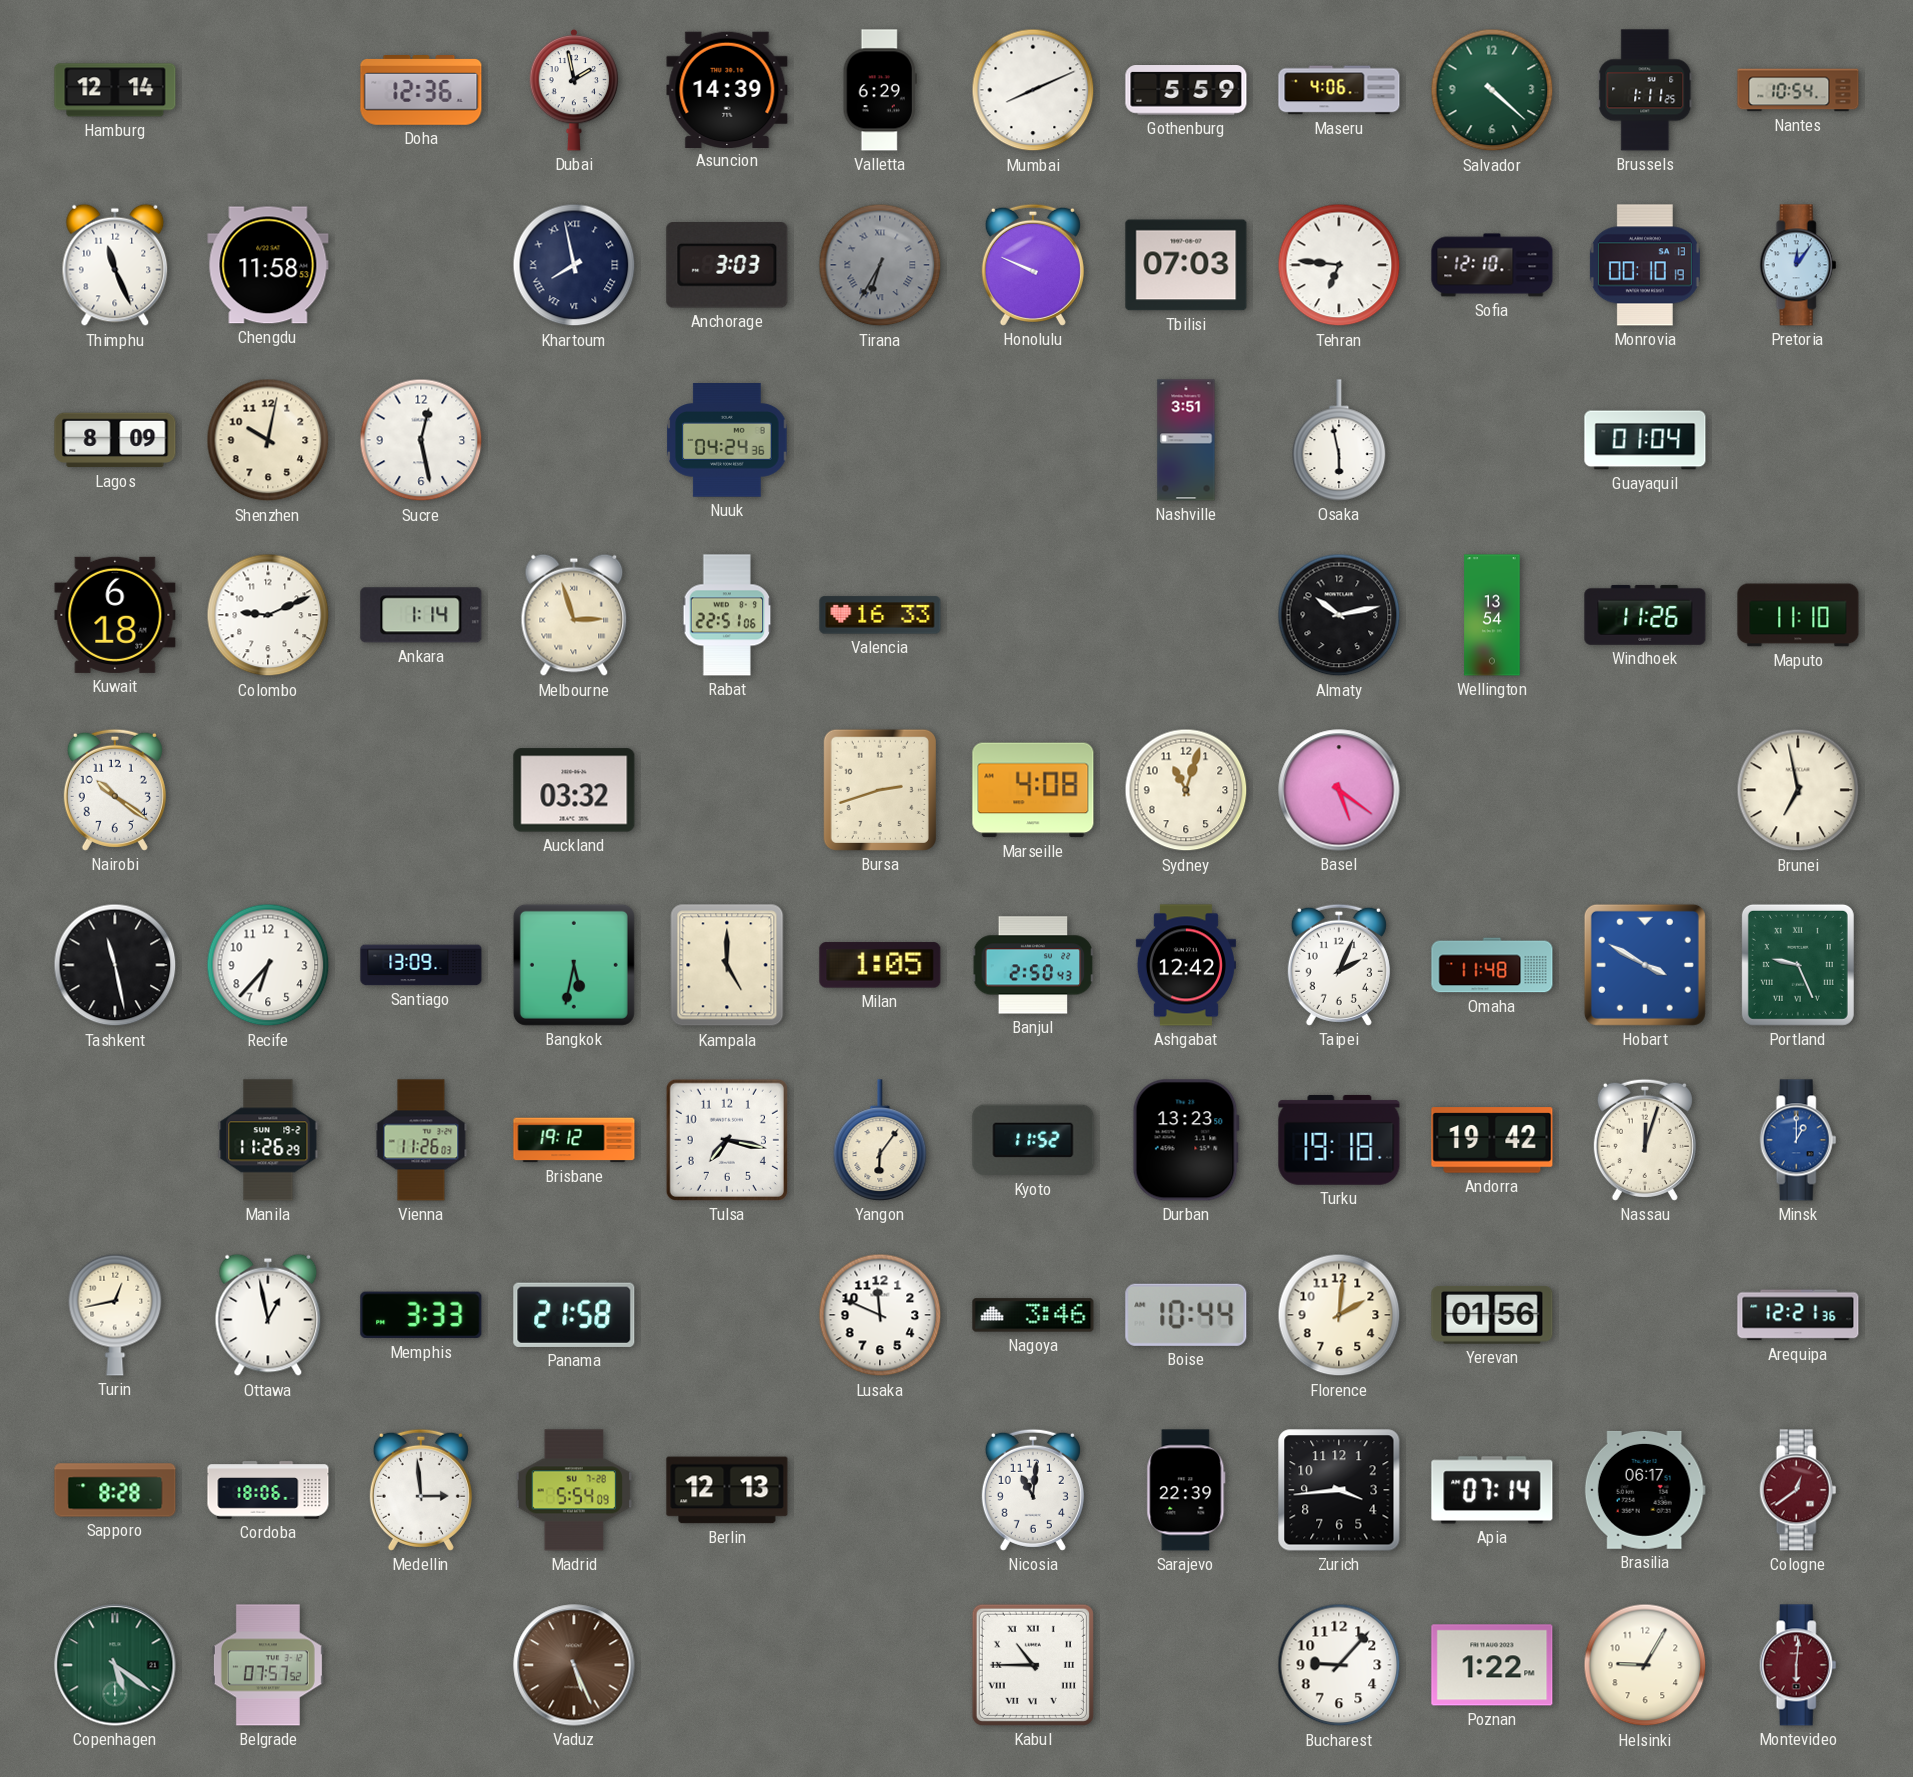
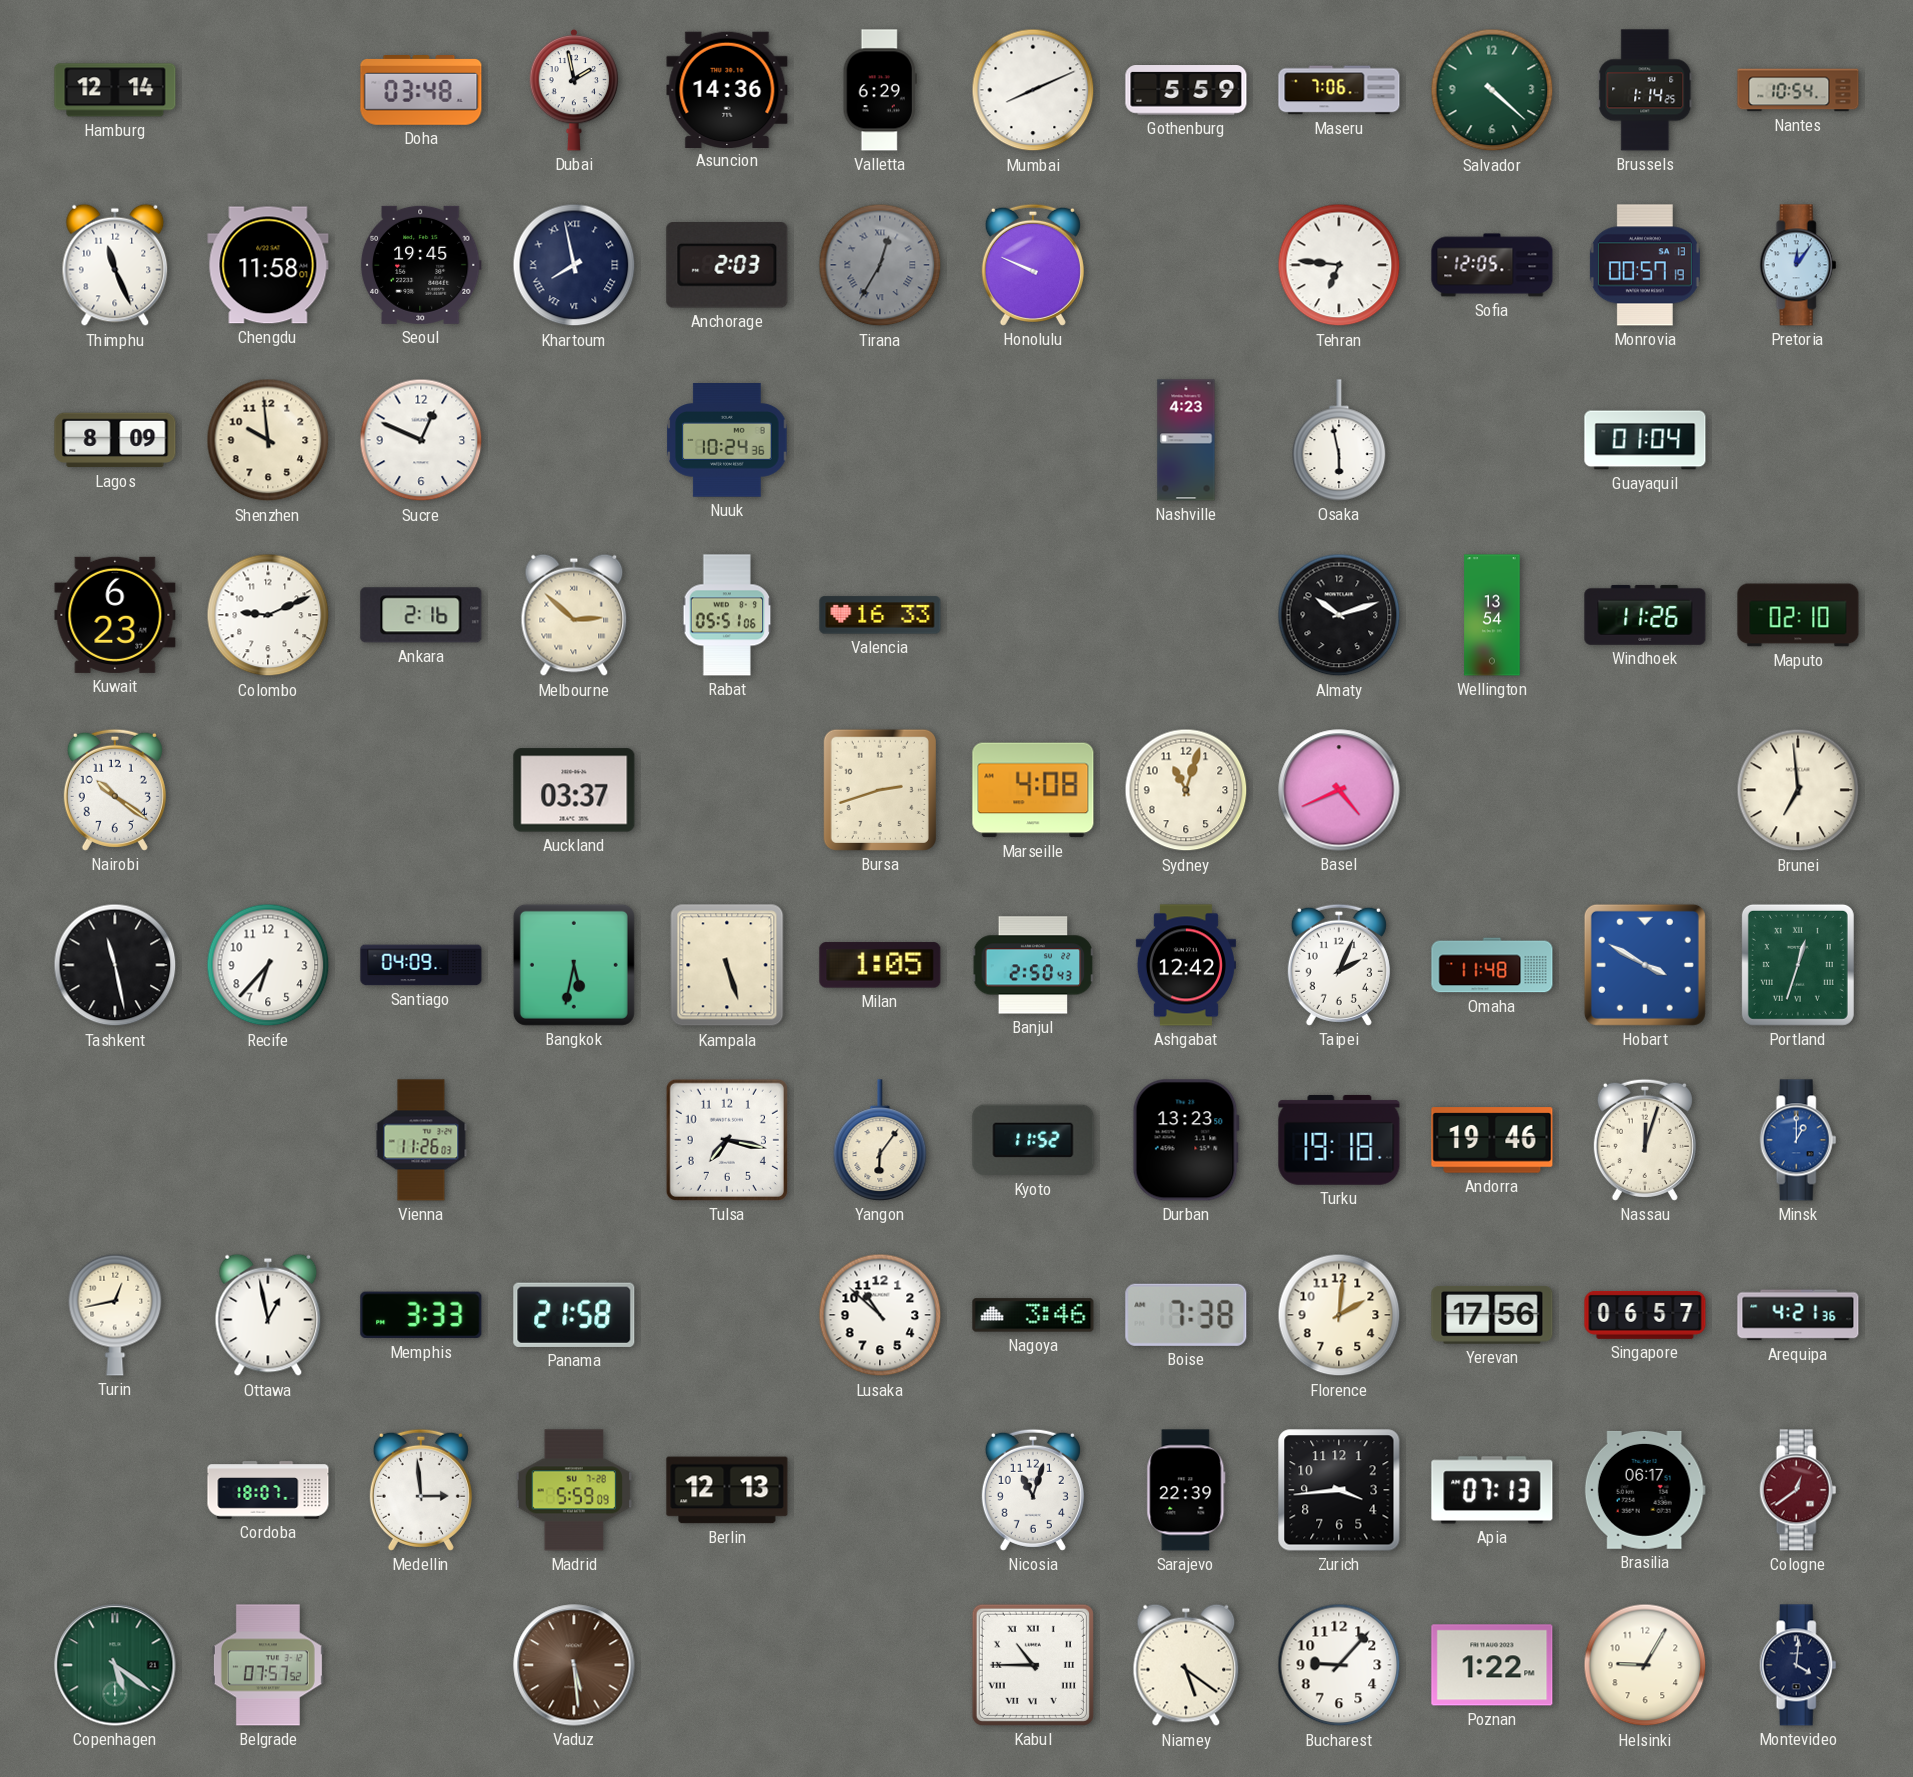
Doha: 12:36 -> 03:48
Asuncion: 14:39 -> 14:36
Maseru: 4:06 -> 7:06
Brussels: 1:11 -> 1:14
Chengdu: 11:58:53 -> 11:58:01
Seoul: none -> 19:45
Anchorage: 3:03 -> 2:03
Tirana: 6:35 -> 12:35
Tbilisi: 07:03 -> none
Sofia: 12:10 -> 12:05
Monrovia: 00:10 -> 00:57
Shenzhen: 10:02 -> 9:59
Sucre: 12:28 -> 12:49
Nuuk: 04:24 -> 10:24
Nashville: 3:51 -> 4:23
Kuwait: 6:18 -> 6:23
Ankara: 1:14 -> 2:16
Melbourne: 2:57 -> 2:52
Rabat: 22:51 -> 05:51
Almaty: 10:13 -> 10:12
Maputo: 11:10 -> 02:10
Auckland: 03:32 -> 03:37
Basel: 5:21 -> 4:41
Brunei: 6:58 -> 6:59
Santiago: 13:09 -> 04:09
Kampala: 5:00 -> 5:27
Portland: 9:26 -> 12:33
Manila: 11:26 -> none
Brisbane: 19:12 -> none
Andorra: 19:42 -> 19:46
Lusaka: 11:49 -> 10:52
Boise: 10:44 -> 7:38
Yerevan: 01:56 -> 17:56
Singapore: none -> 06:57
Arequipa: 12:21 -> 4:21
Sapporo: 8:28 -> none
Cordoba: 18:06 -> 18:07
Madrid: 5:54 -> 5:59
Nicosia: 11:01 -> 11:03
Apia: 07:14 -> 07:13
Vaduz: 5:26 -> 5:29
Niamey: none -> 5:21
Montevideo: 6:01 -> 4:01
Montevideo dial: burgundy -> navy
